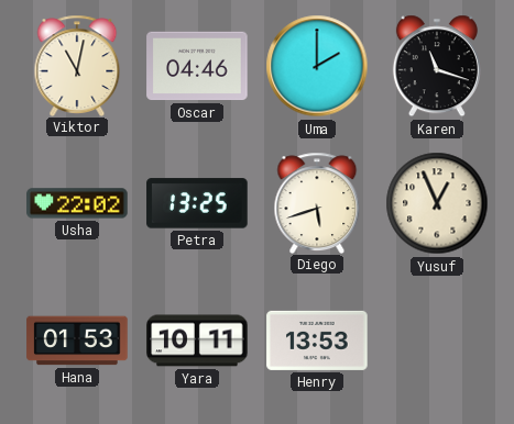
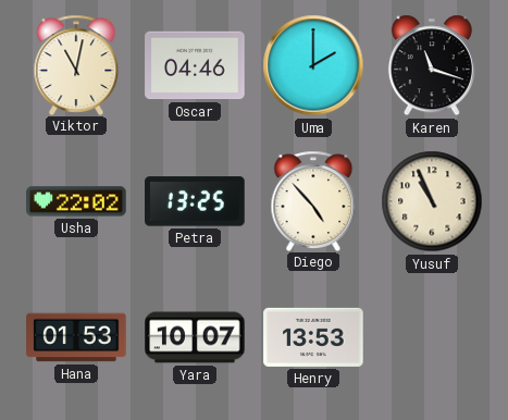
Diego: 5:42 -> 4:53
Yusuf: 12:56 -> 10:56
Yara: 10:11 -> 10:07
